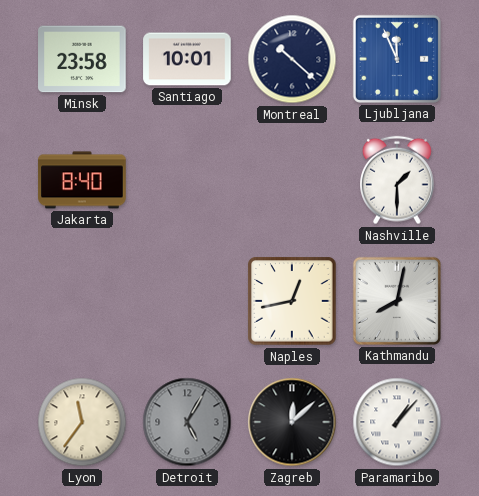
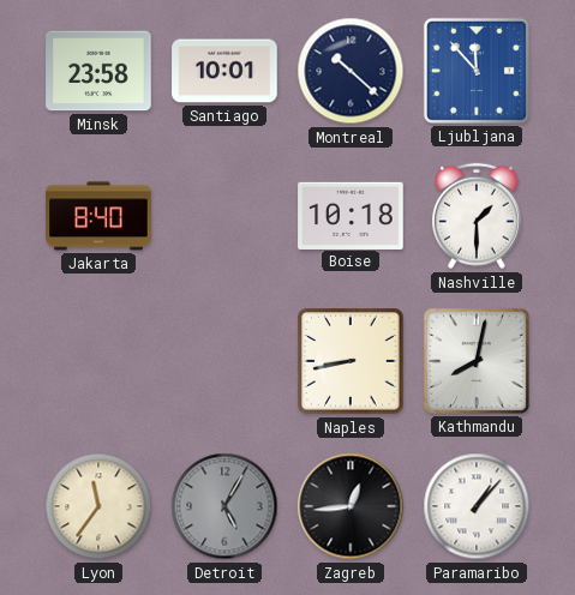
Ljubljana: 11:56 -> 11:53
Boise: none -> 10:18
Naples: 12:43 -> 8:43
Zagreb: 12:08 -> 12:44
